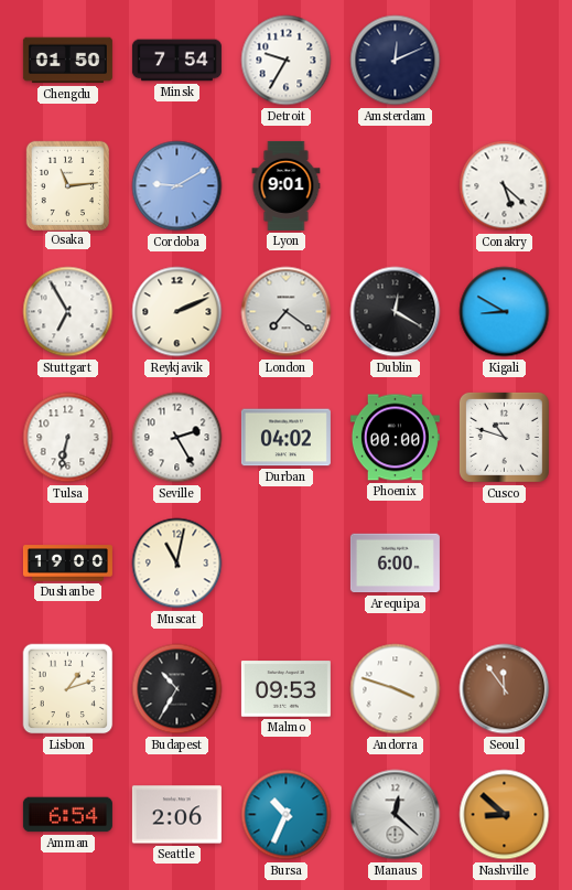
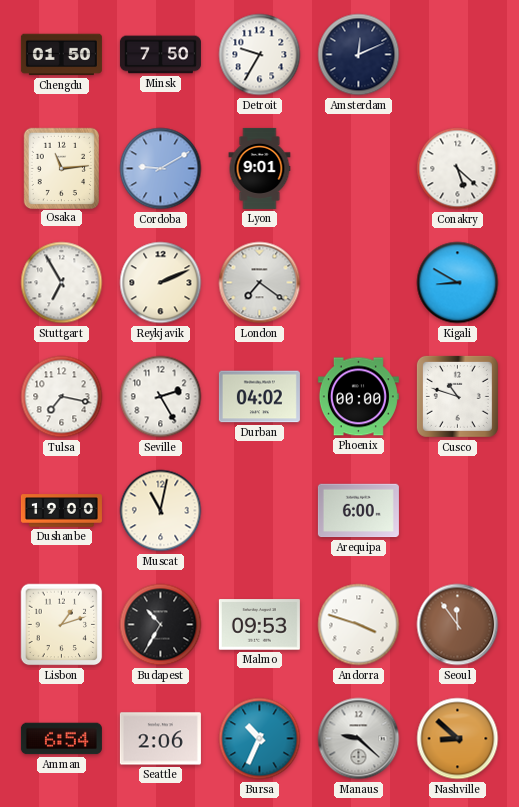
Minsk: 7:54 -> 7:50
Dublin: 12:20 -> none
Tulsa: 6:32 -> 7:17
Manaus: 12:22 -> 9:22
